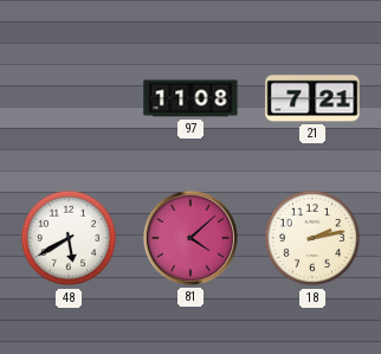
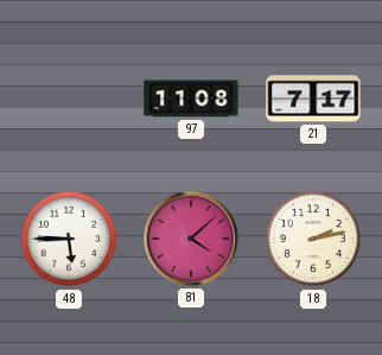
21: 7:21 -> 7:17
48: 5:40 -> 5:45
